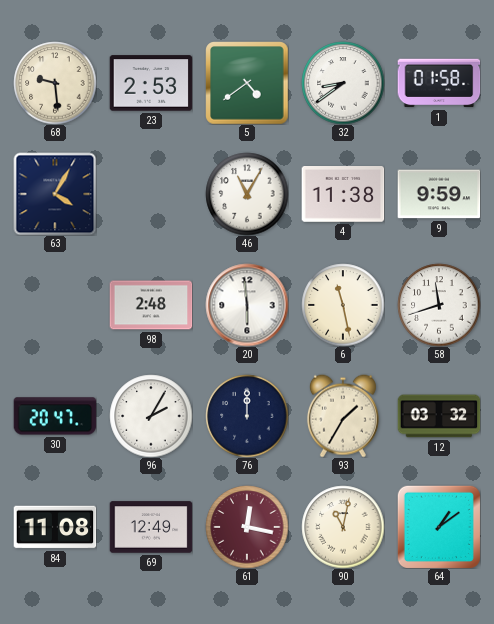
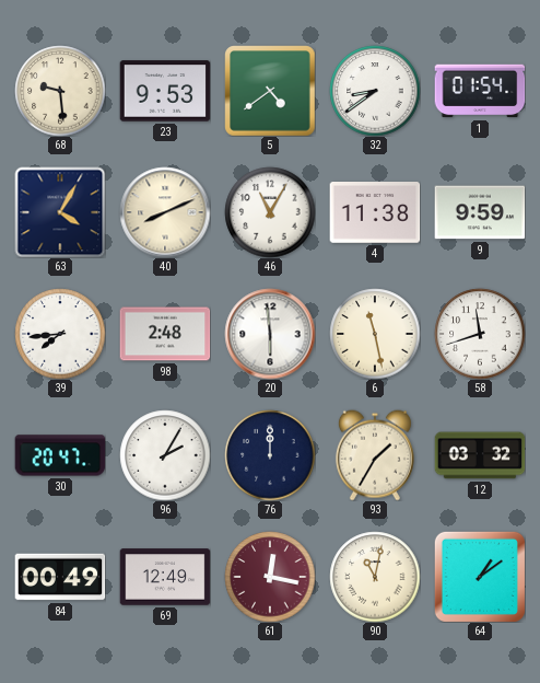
23: 2:53 -> 9:53
1: 01:58 -> 01:54
40: none -> 8:11
39: none -> 7:44
84: 11:08 -> 00:49
